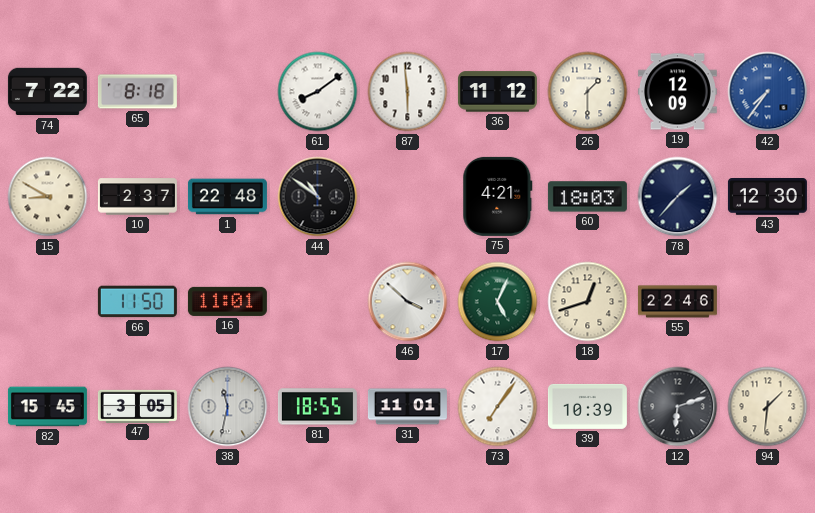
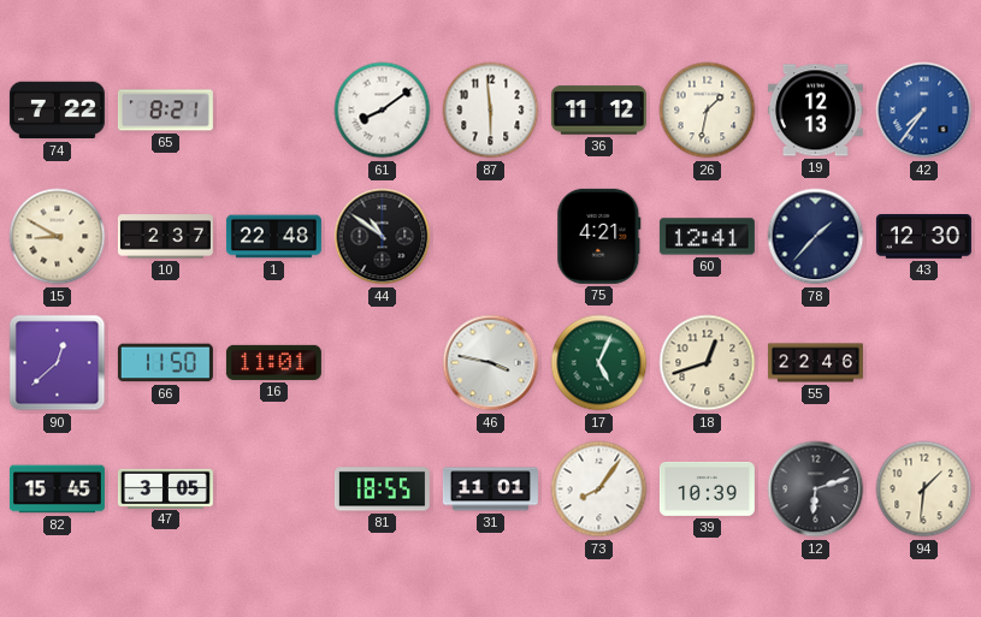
65: 8:18 -> 8:21
26: 1:30 -> 1:32
19: 12:09 -> 12:13
60: 18:03 -> 12:41
90: none -> 12:38
46: 3:52 -> 3:47
38: 11:32 -> none
73: 7:06 -> 8:06
